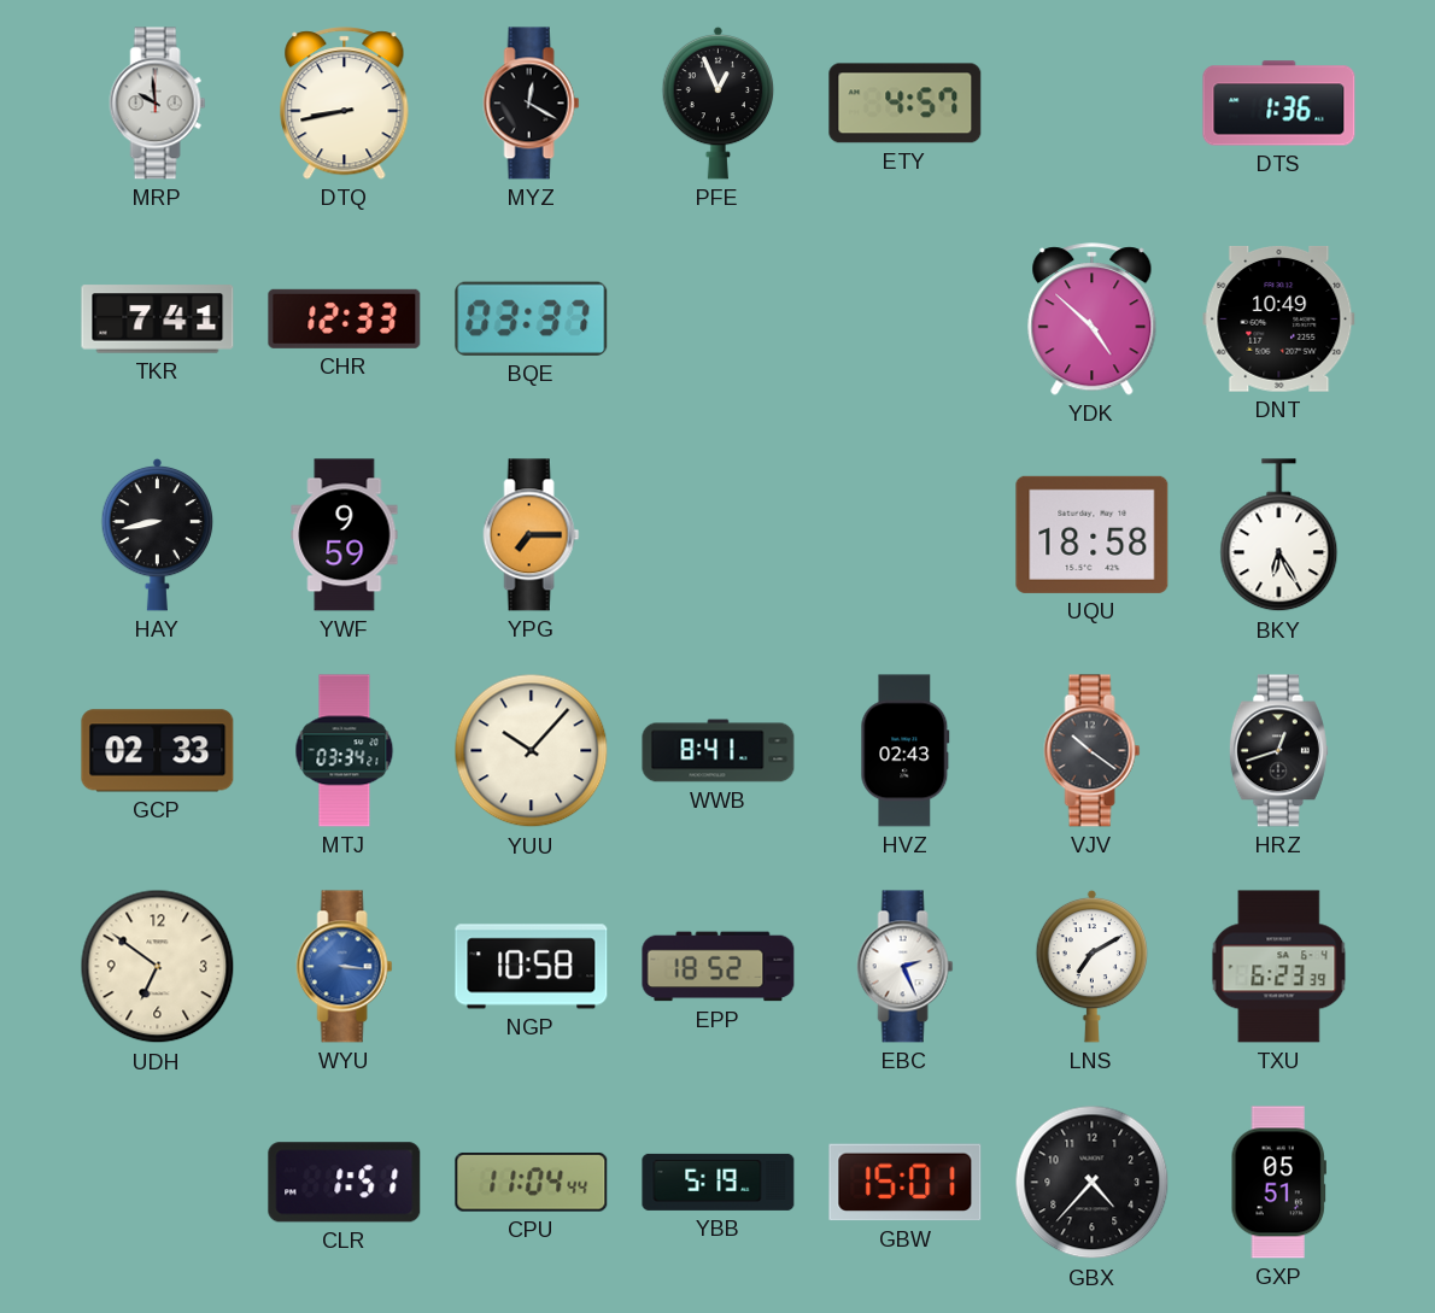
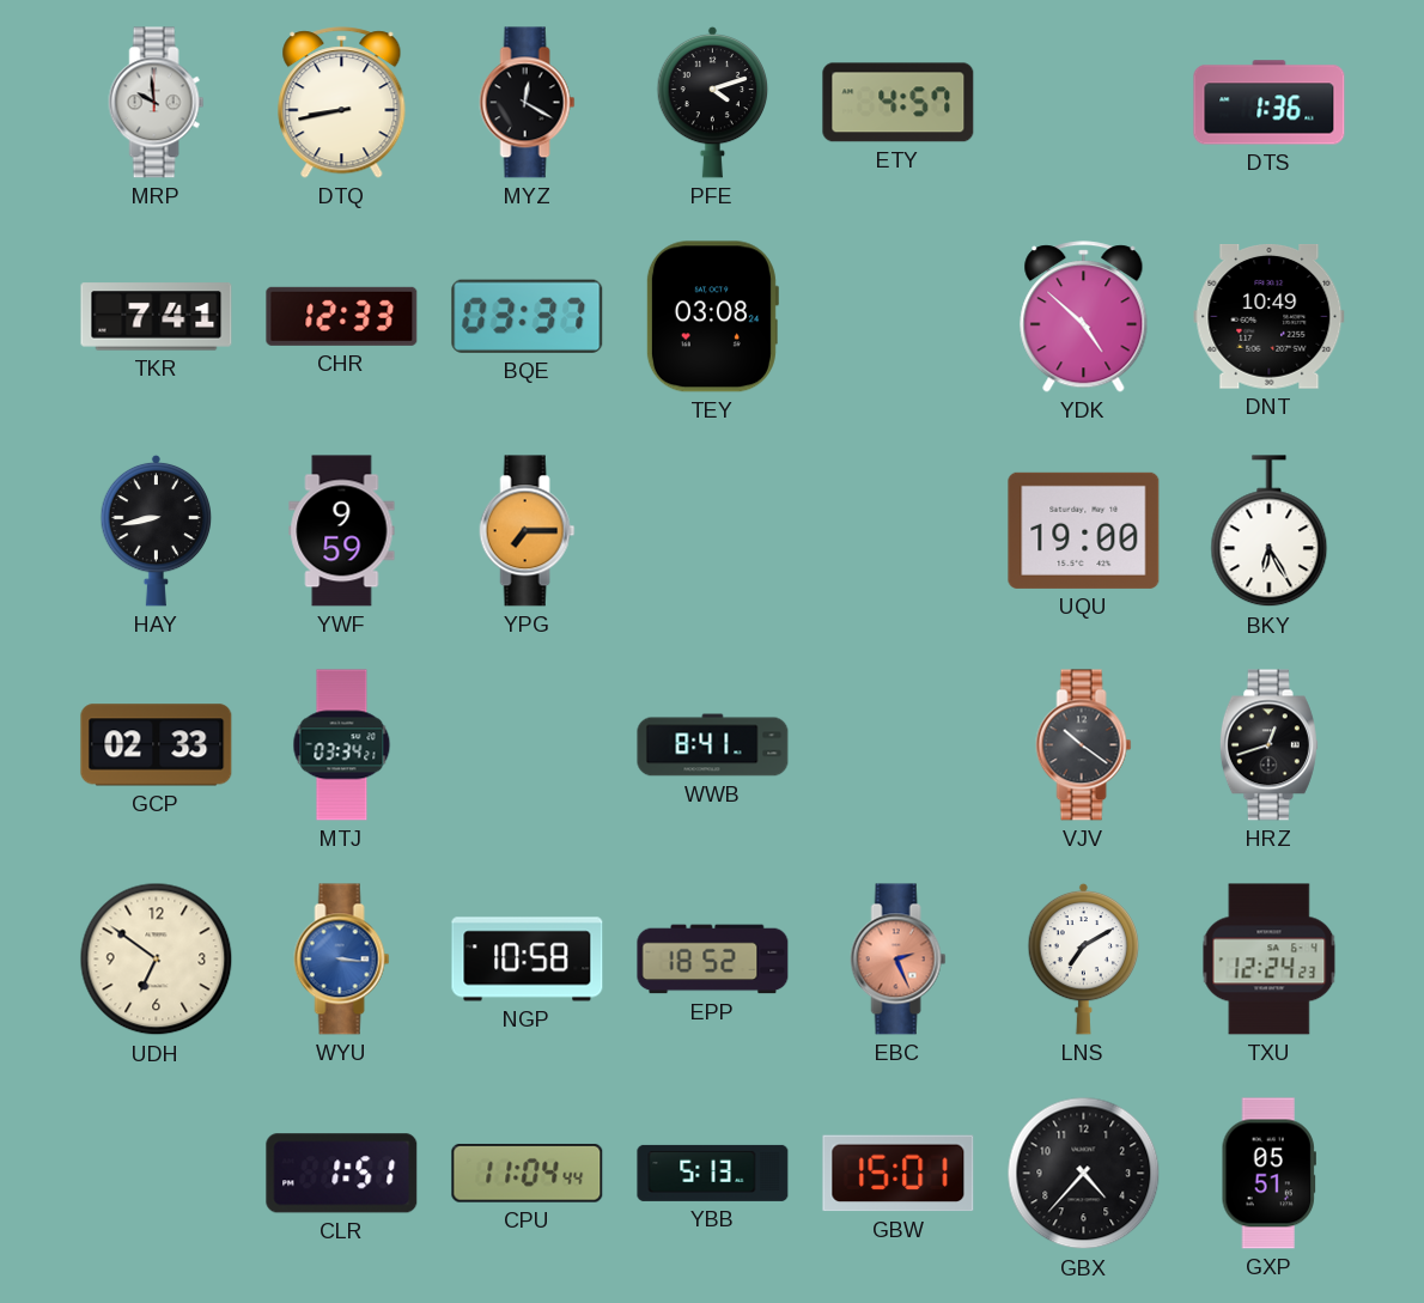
PFE: 12:56 -> 4:12
TEY: none -> 03:08
UQU: 18:58 -> 19:00
YUU: 10:07 -> none
HVZ: 02:43 -> none
EBC dial: white -> salmon
TXU: 6:23 -> 12:24
YBB: 5:19 -> 5:13
